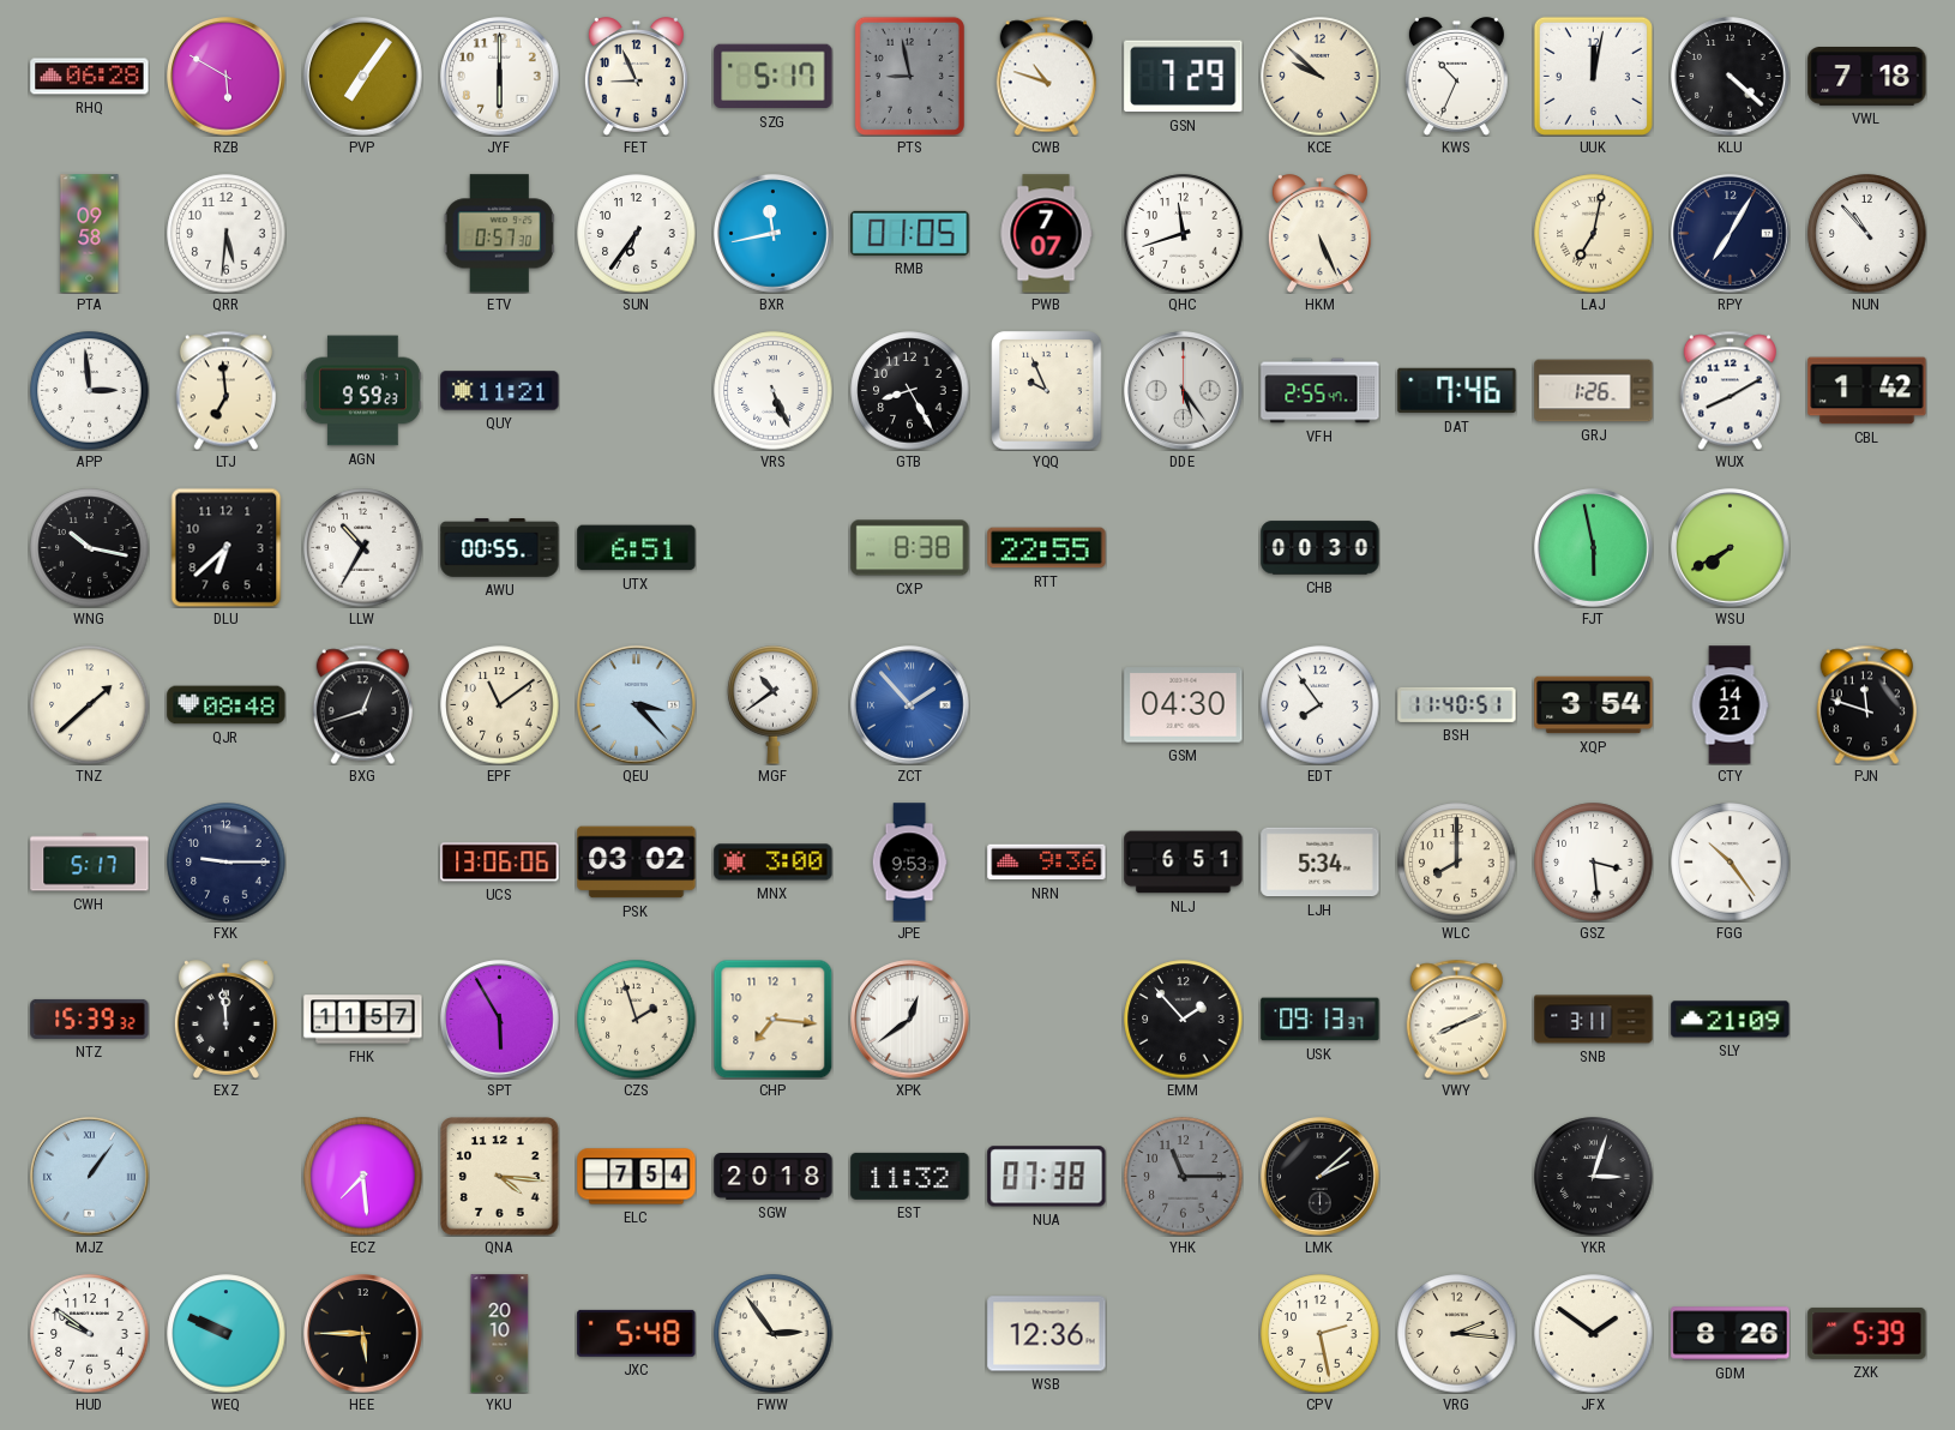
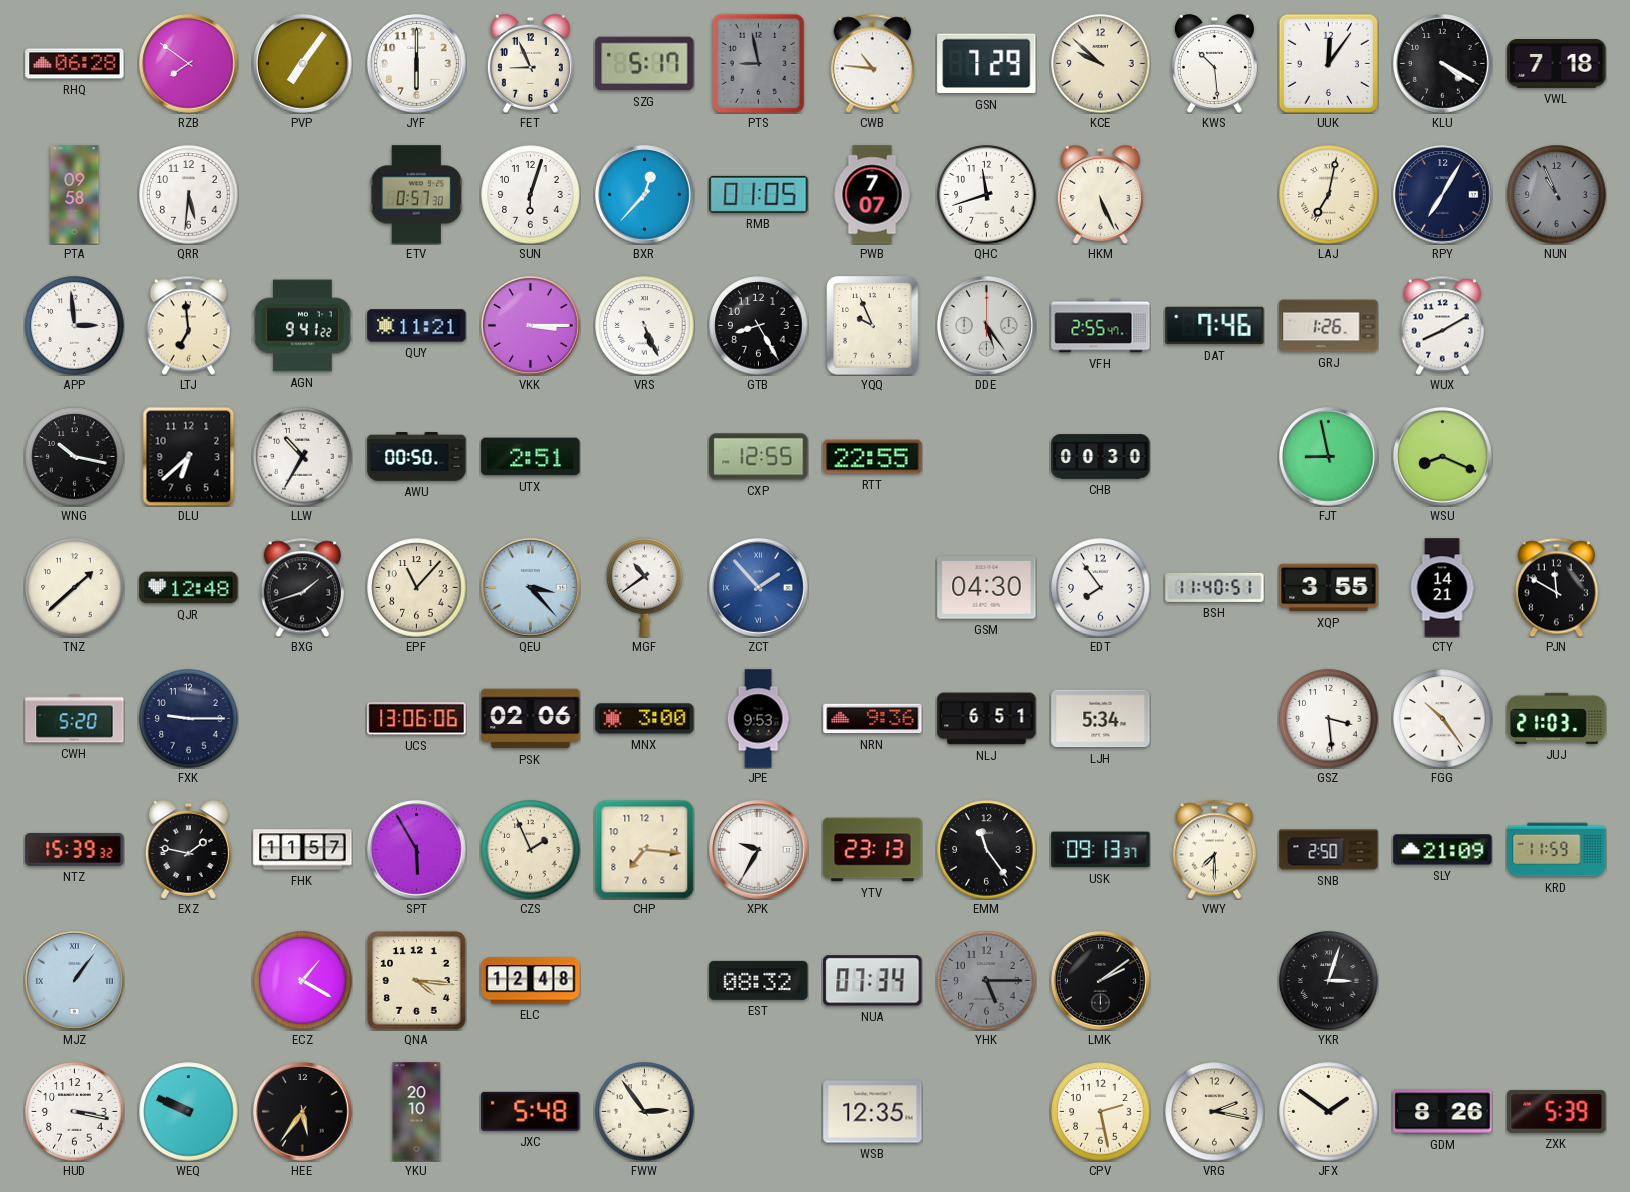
RZB: 5:50 -> 7:51
CWB: 10:48 -> 10:46
KWS: 10:34 -> 10:29
UUK: 12:02 -> 12:06
KLU: 4:22 -> 4:20
SUN: 6:36 -> 6:03
BXR: 11:43 -> 12:37
NUN: 10:53 -> 10:56
NUN dial: white -> grey
AGN: 9:59 -> 9:41
VKK: none -> 3:15
CBL: 1:42 -> none
AWU: 00:55 -> 00:50
UTX: 6:51 -> 2:51
CXP: 8:38 -> 12:55
FJT: 5:58 -> 8:58
WSU: 7:40 -> 8:19
QJR: 08:48 -> 12:48
BXG: 12:42 -> 1:42
EPF: 11:09 -> 11:07
XQP: 3:54 -> 3:55
PJN: 11:48 -> 11:50
CWH: 5:17 -> 5:20
PSK: 03:02 -> 02:06
WLC: 8:00 -> none
JUJ: none -> 21:03
EXZ: 11:59 -> 1:47
CZS: 1:57 -> 1:56
XPK: 12:39 -> 9:35
YTV: none -> 23:13
EMM: 1:53 -> 11:24
VWY: 8:11 -> 7:30
SNB: 3:11 -> 2:50
KRD: none -> 11:59
ECZ: 7:29 -> 1:20
ELC: 7:54 -> 12:48
SGW: 20:18 -> none
EST: 11:32 -> 08:32
NUA: 07:38 -> 07:34
YHK: 11:15 -> 5:15
LMK: 2:08 -> 2:09
HUD: 9:51 -> 3:17
HEE: 5:45 -> 5:36
WSB: 12:36 -> 12:35
VRG: 2:16 -> 2:17
